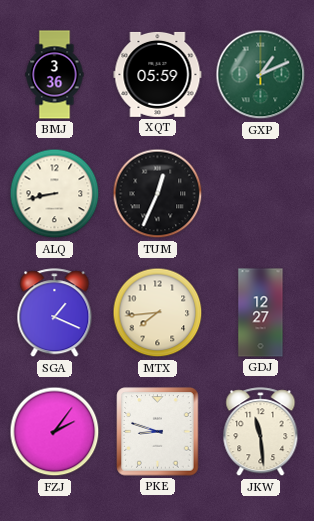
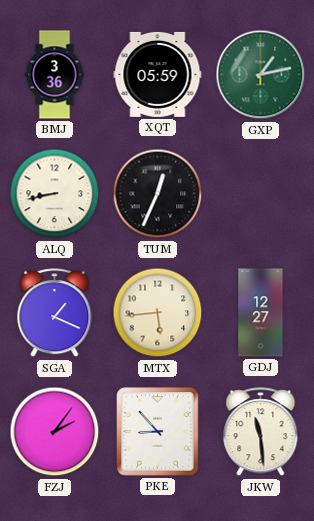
GXP: 1:11 -> 1:13
MTX: 7:44 -> 5:44
PKE: 8:48 -> 8:53
